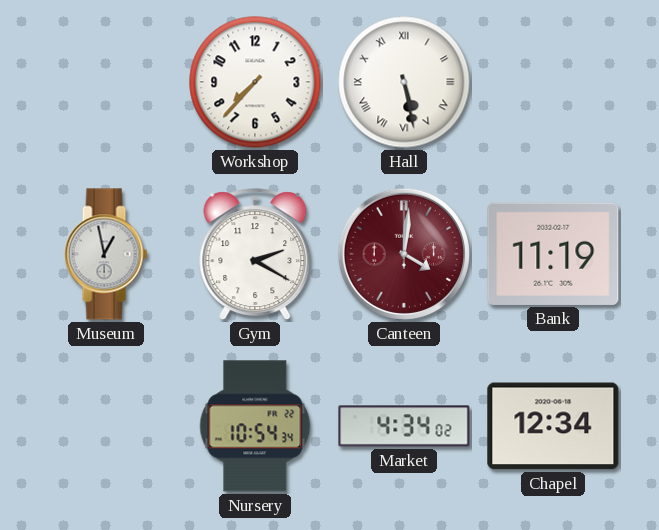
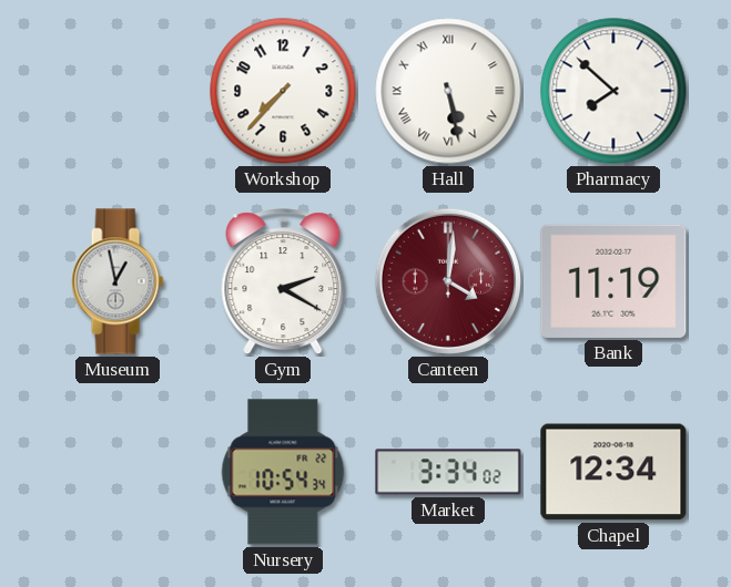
Pharmacy: none -> 7:52
Market: 4:34 -> 3:34
